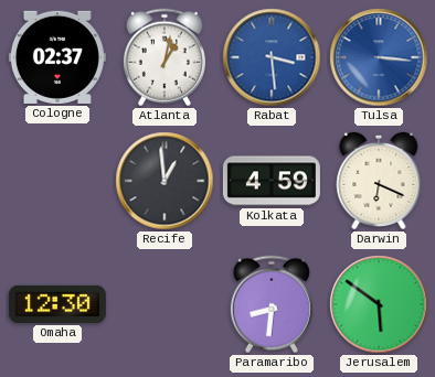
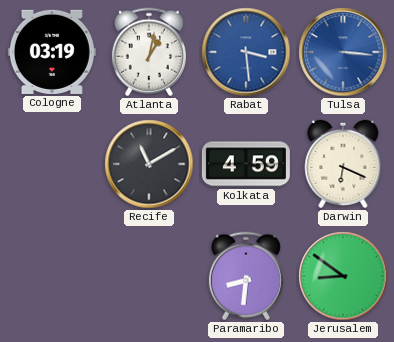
Cologne: 02:37 -> 03:19
Recife: 12:59 -> 11:10
Omaha: 12:30 -> none
Jerusalem: 5:51 -> 8:51
